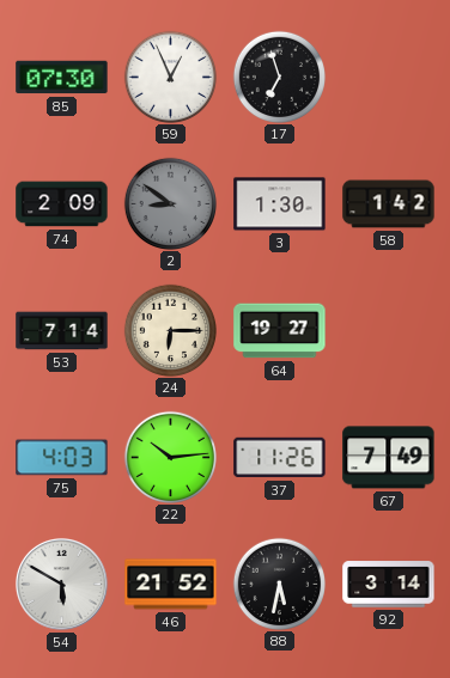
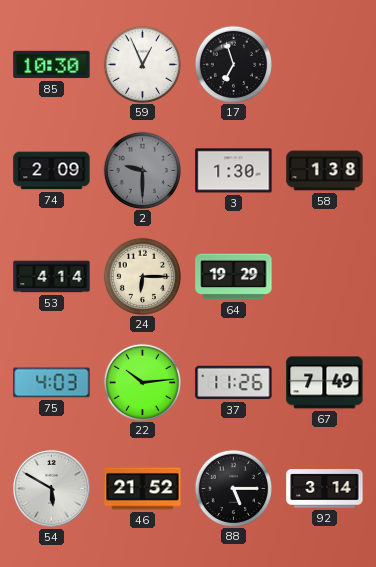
85: 07:30 -> 10:30
2: 8:51 -> 9:30
58: 1:42 -> 1:38
53: 7:14 -> 4:14
64: 19:27 -> 19:29
88: 5:32 -> 5:15
